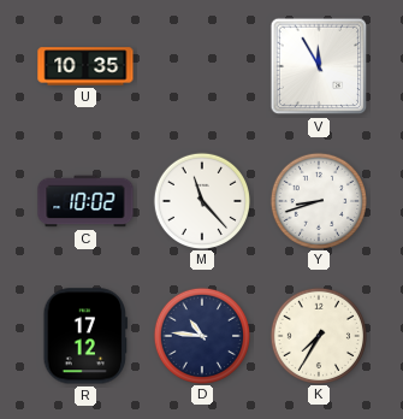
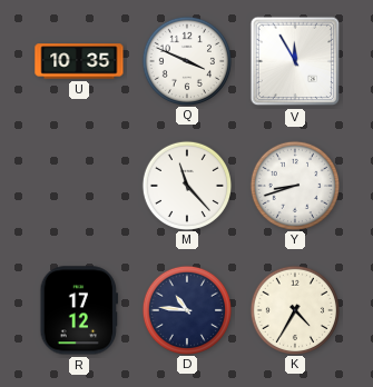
Q: none -> 3:49
C: 10:02 -> none
K: 7:35 -> 4:35
